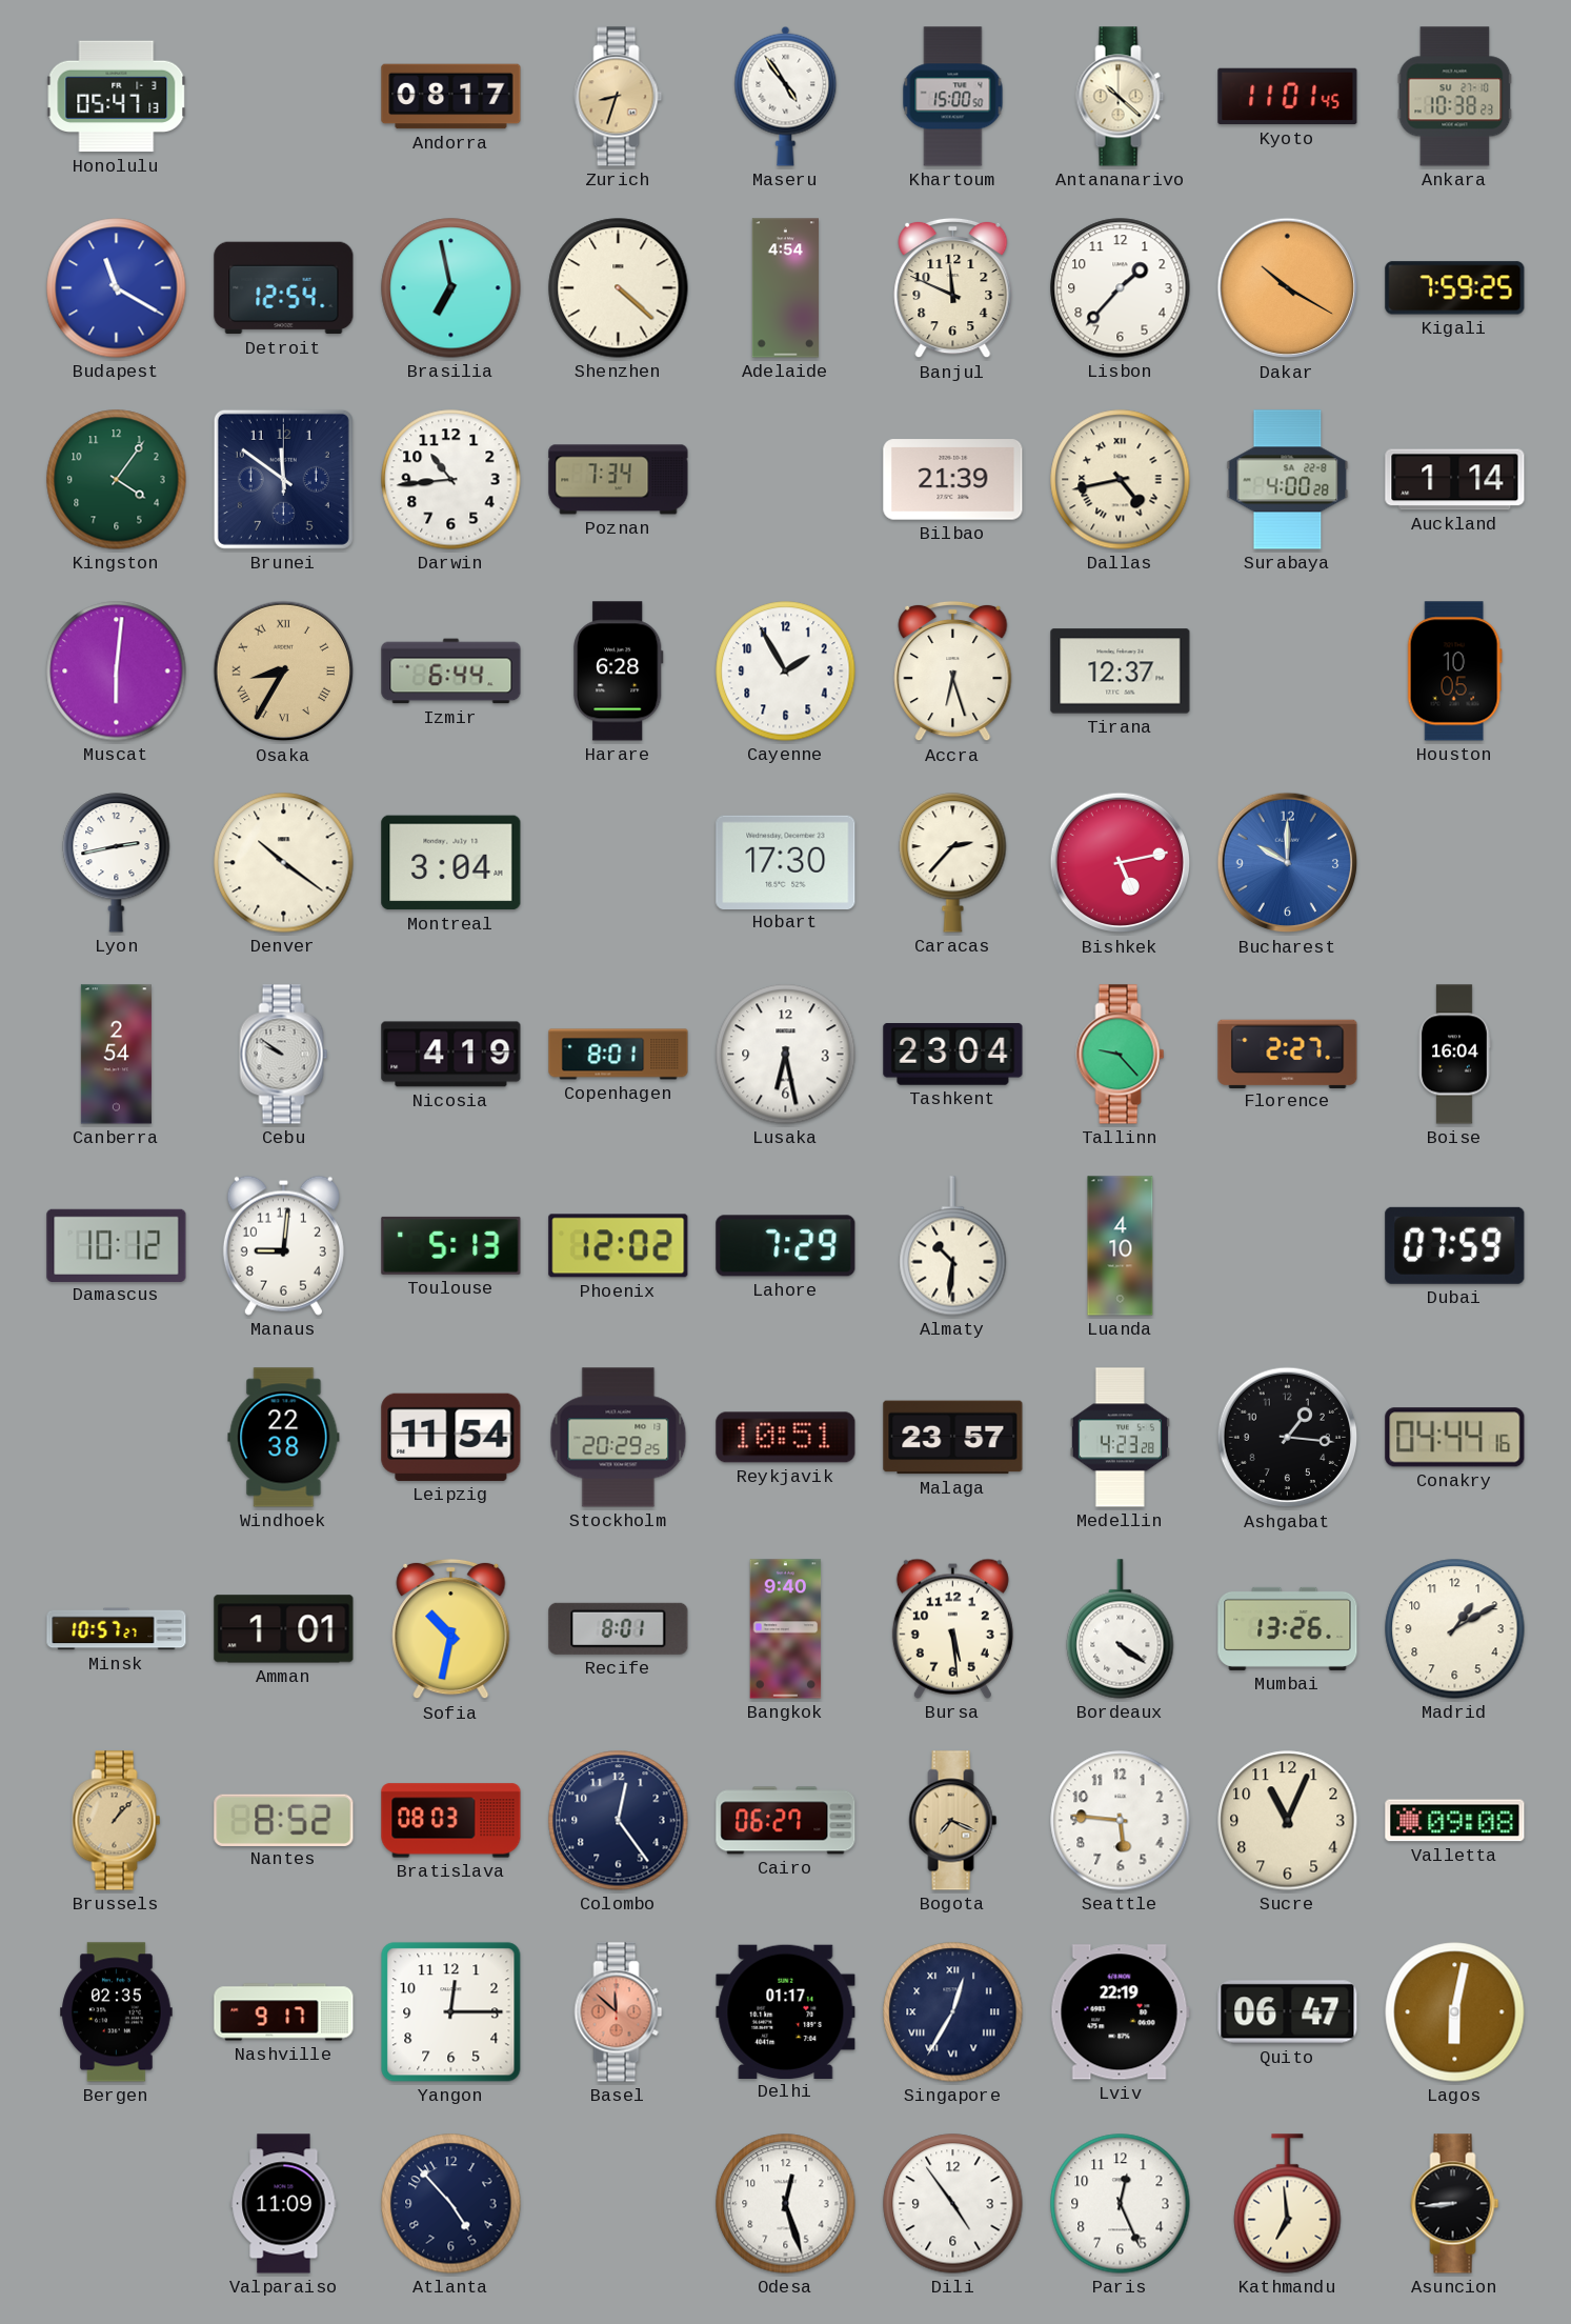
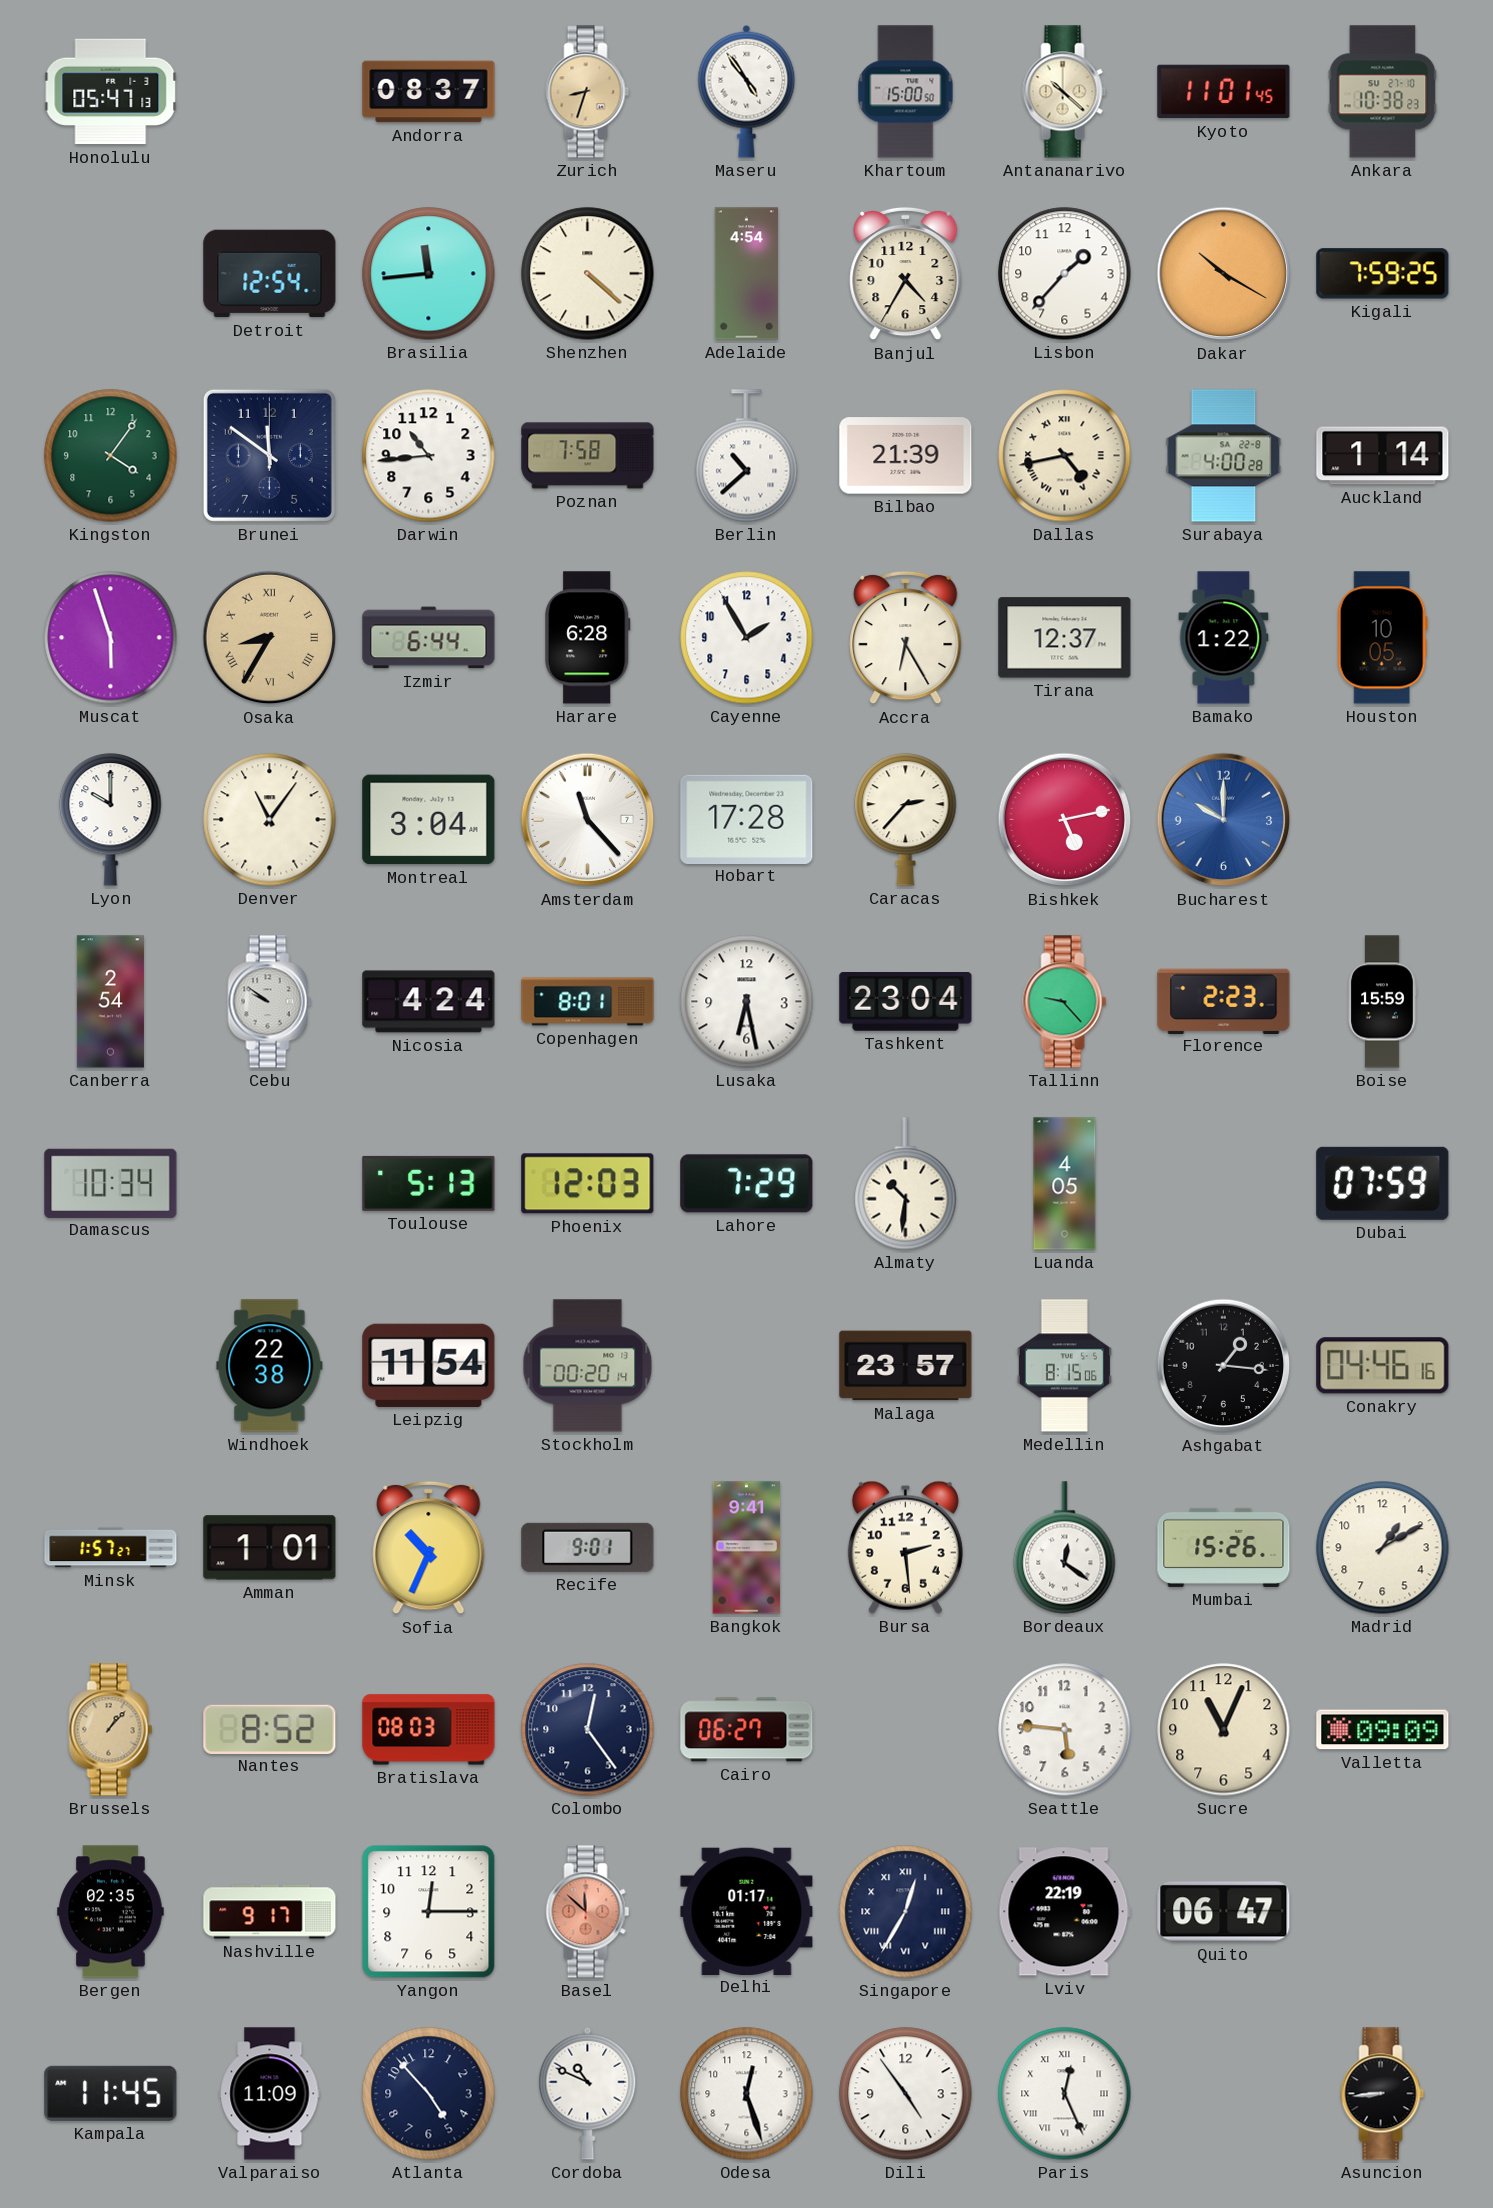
Andorra: 08:17 -> 08:37
Budapest: 11:20 -> none
Brasilia: 6:58 -> 11:44
Banjul: 11:49 -> 4:35
Poznan: 7:34 -> 7:58
Berlin: none -> 10:38
Muscat: 6:01 -> 5:57
Accra: 6:27 -> 6:25
Bamako: none -> 1:22
Lyon: 2:43 -> 10:00
Denver: 10:21 -> 11:06
Amsterdam: none -> 11:23
Hobart: 17:30 -> 17:28
Nicosia: 4:19 -> 4:24
Florence: 2:27 -> 2:23
Boise: 16:04 -> 15:59
Damascus: 10:12 -> 10:34
Manaus: 9:01 -> none
Phoenix: 12:02 -> 12:03
Luanda: 4:10 -> 4:05
Stockholm: 20:29 -> 00:20
Reykjavik: 10:51 -> none
Medellin: 4:23 -> 8:15
Conakry: 04:44 -> 04:46
Minsk: 10:57 -> 1:57
Sofia: 10:32 -> 10:34
Recife: 8:01 -> 9:01
Bangkok: 9:40 -> 9:41
Bursa: 5:29 -> 2:29
Bordeaux: 4:21 -> 12:21
Mumbai: 13:26 -> 15:26
Bogota: 7:19 -> none
Valletta: 09:08 -> 09:09
Lagos: 6:02 -> none
Kampala: none -> 11:45
Cordoba: none -> 10:49
Paris numerals: Arabic -> Roman
Kathmandu: 6:59 -> none
